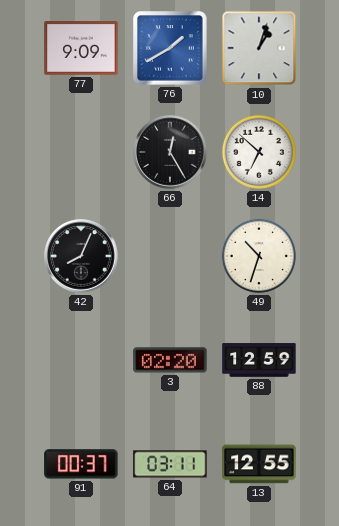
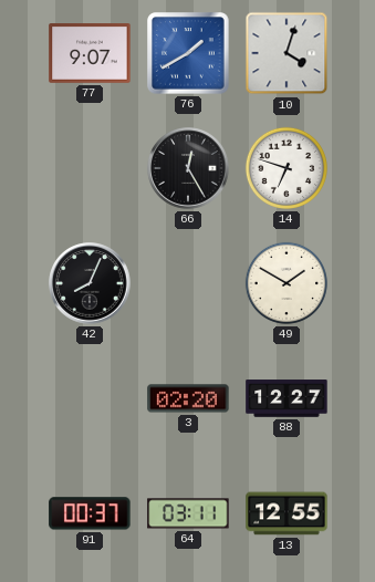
77: 9:09 -> 9:07
10: 1:03 -> 4:03
14: 6:52 -> 6:48
49: 10:33 -> 1:50
88: 12:59 -> 12:27
